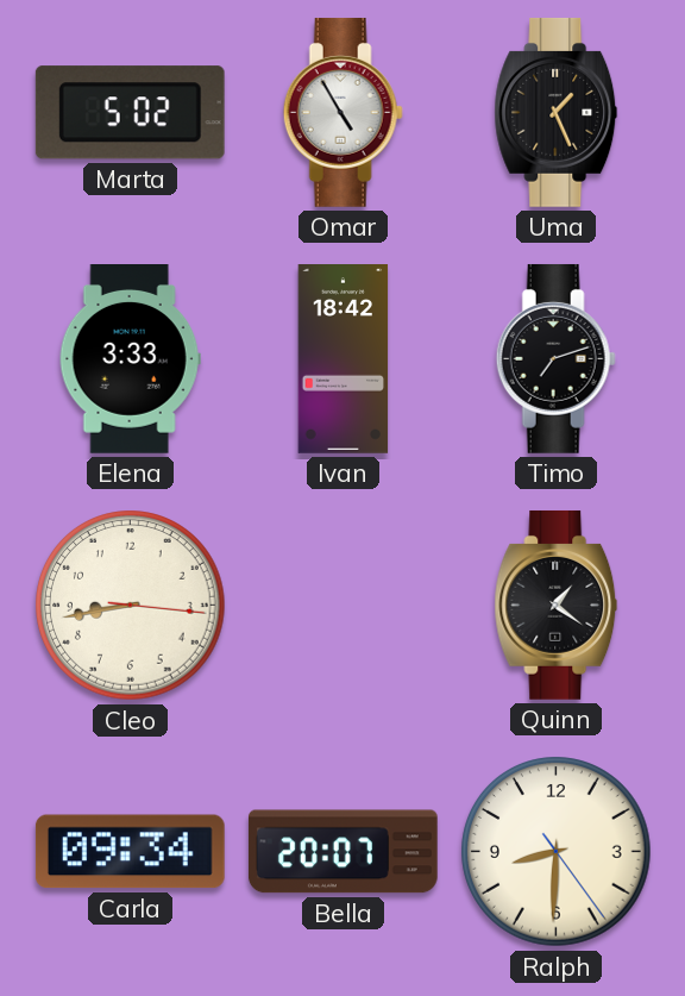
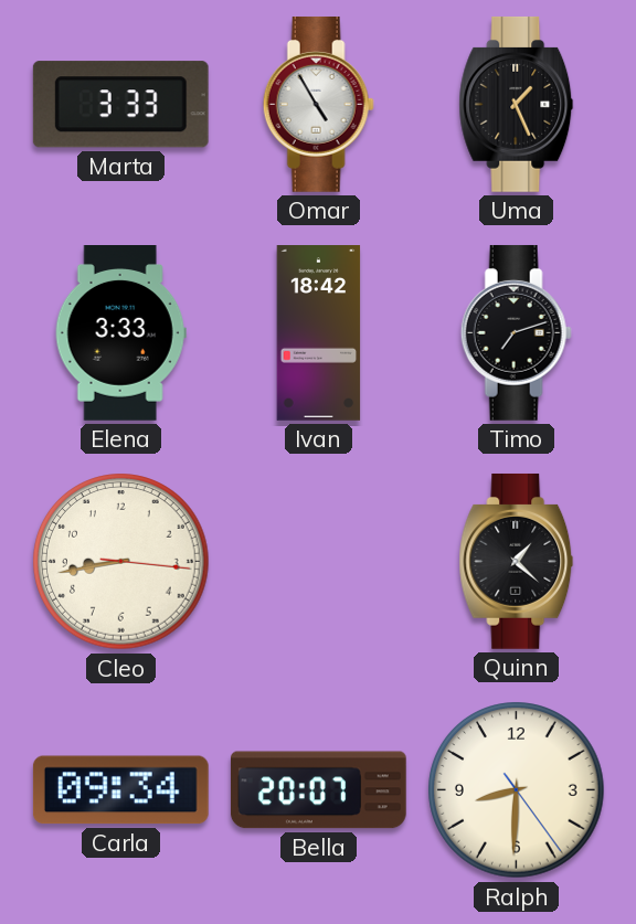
Marta: 5:02 -> 3:33
Quinn: 1:21 -> 1:22
